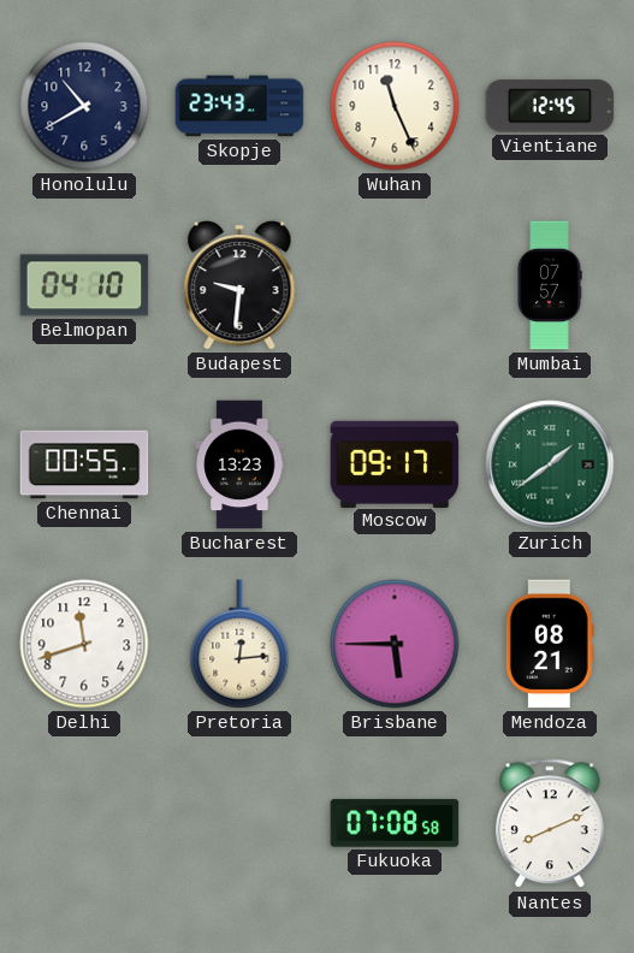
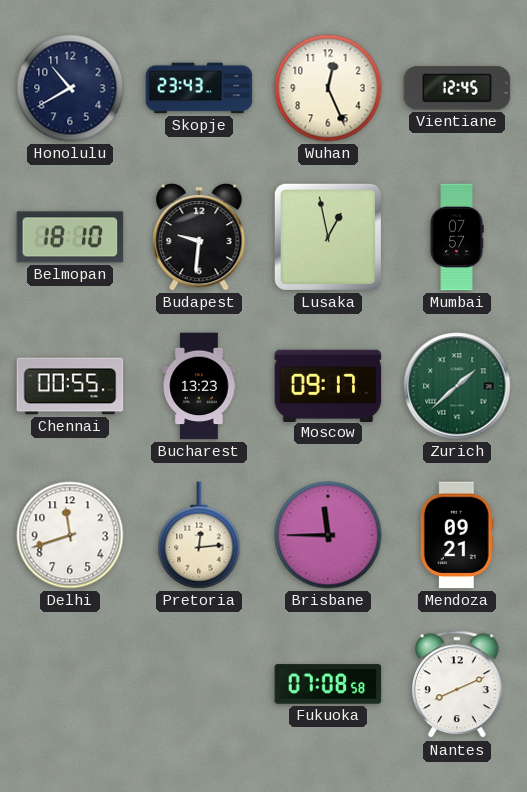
Wuhan: 11:26 -> 12:26
Belmopan: 04:10 -> 18:10
Lusaka: none -> 12:58
Zurich: 1:39 -> 1:38
Brisbane: 5:45 -> 11:45
Mendoza: 08:21 -> 09:21
